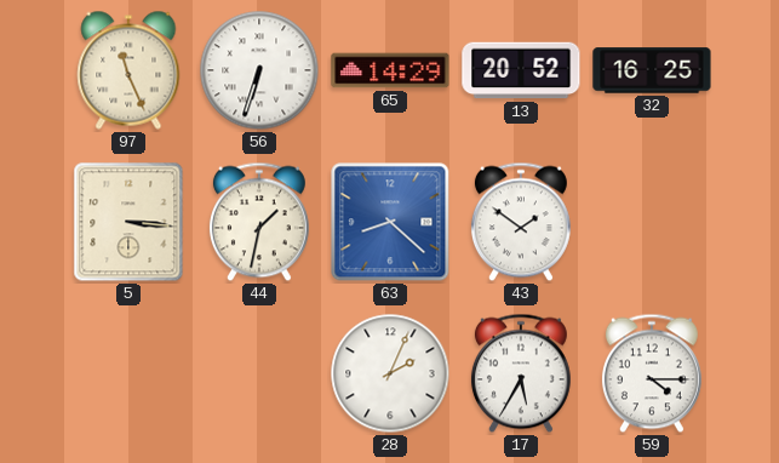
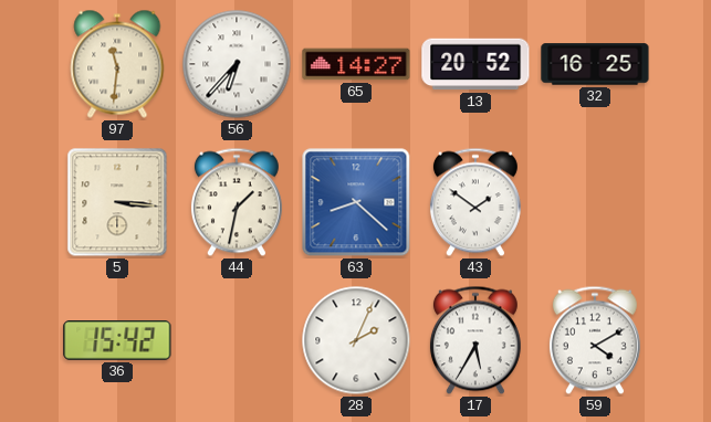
97: 11:26 -> 11:31
56: 6:33 -> 6:37
65: 14:29 -> 14:27
36: none -> 15:42
59: 4:15 -> 4:10
